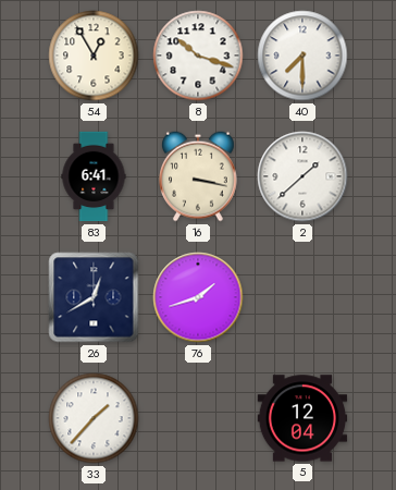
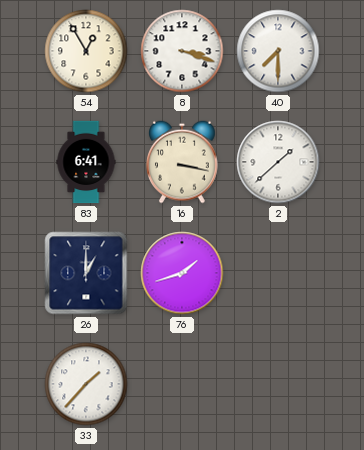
8: 10:18 -> 3:18
26: 12:40 -> 1:00
5: 12:04 -> none
